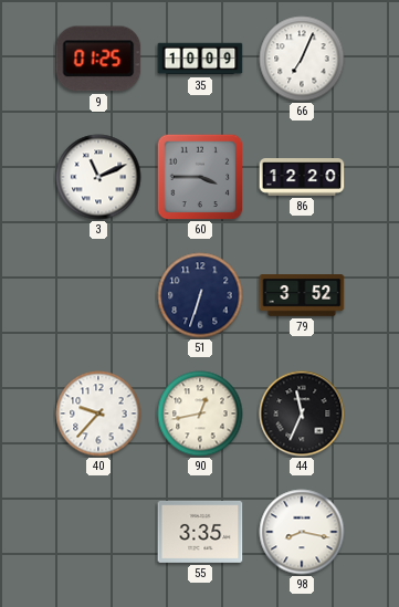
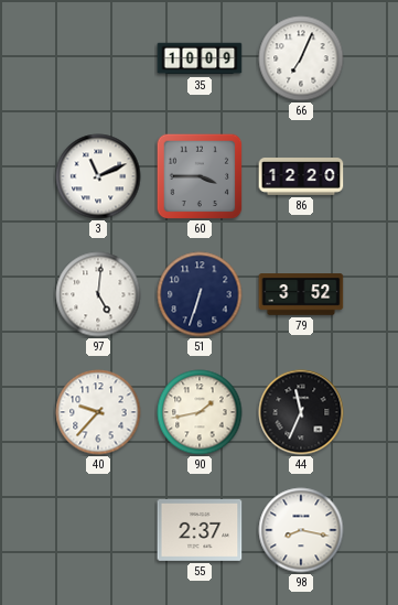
9: 01:25 -> none
97: none -> 5:01
90: 12:43 -> 1:43
55: 3:35 -> 2:37
